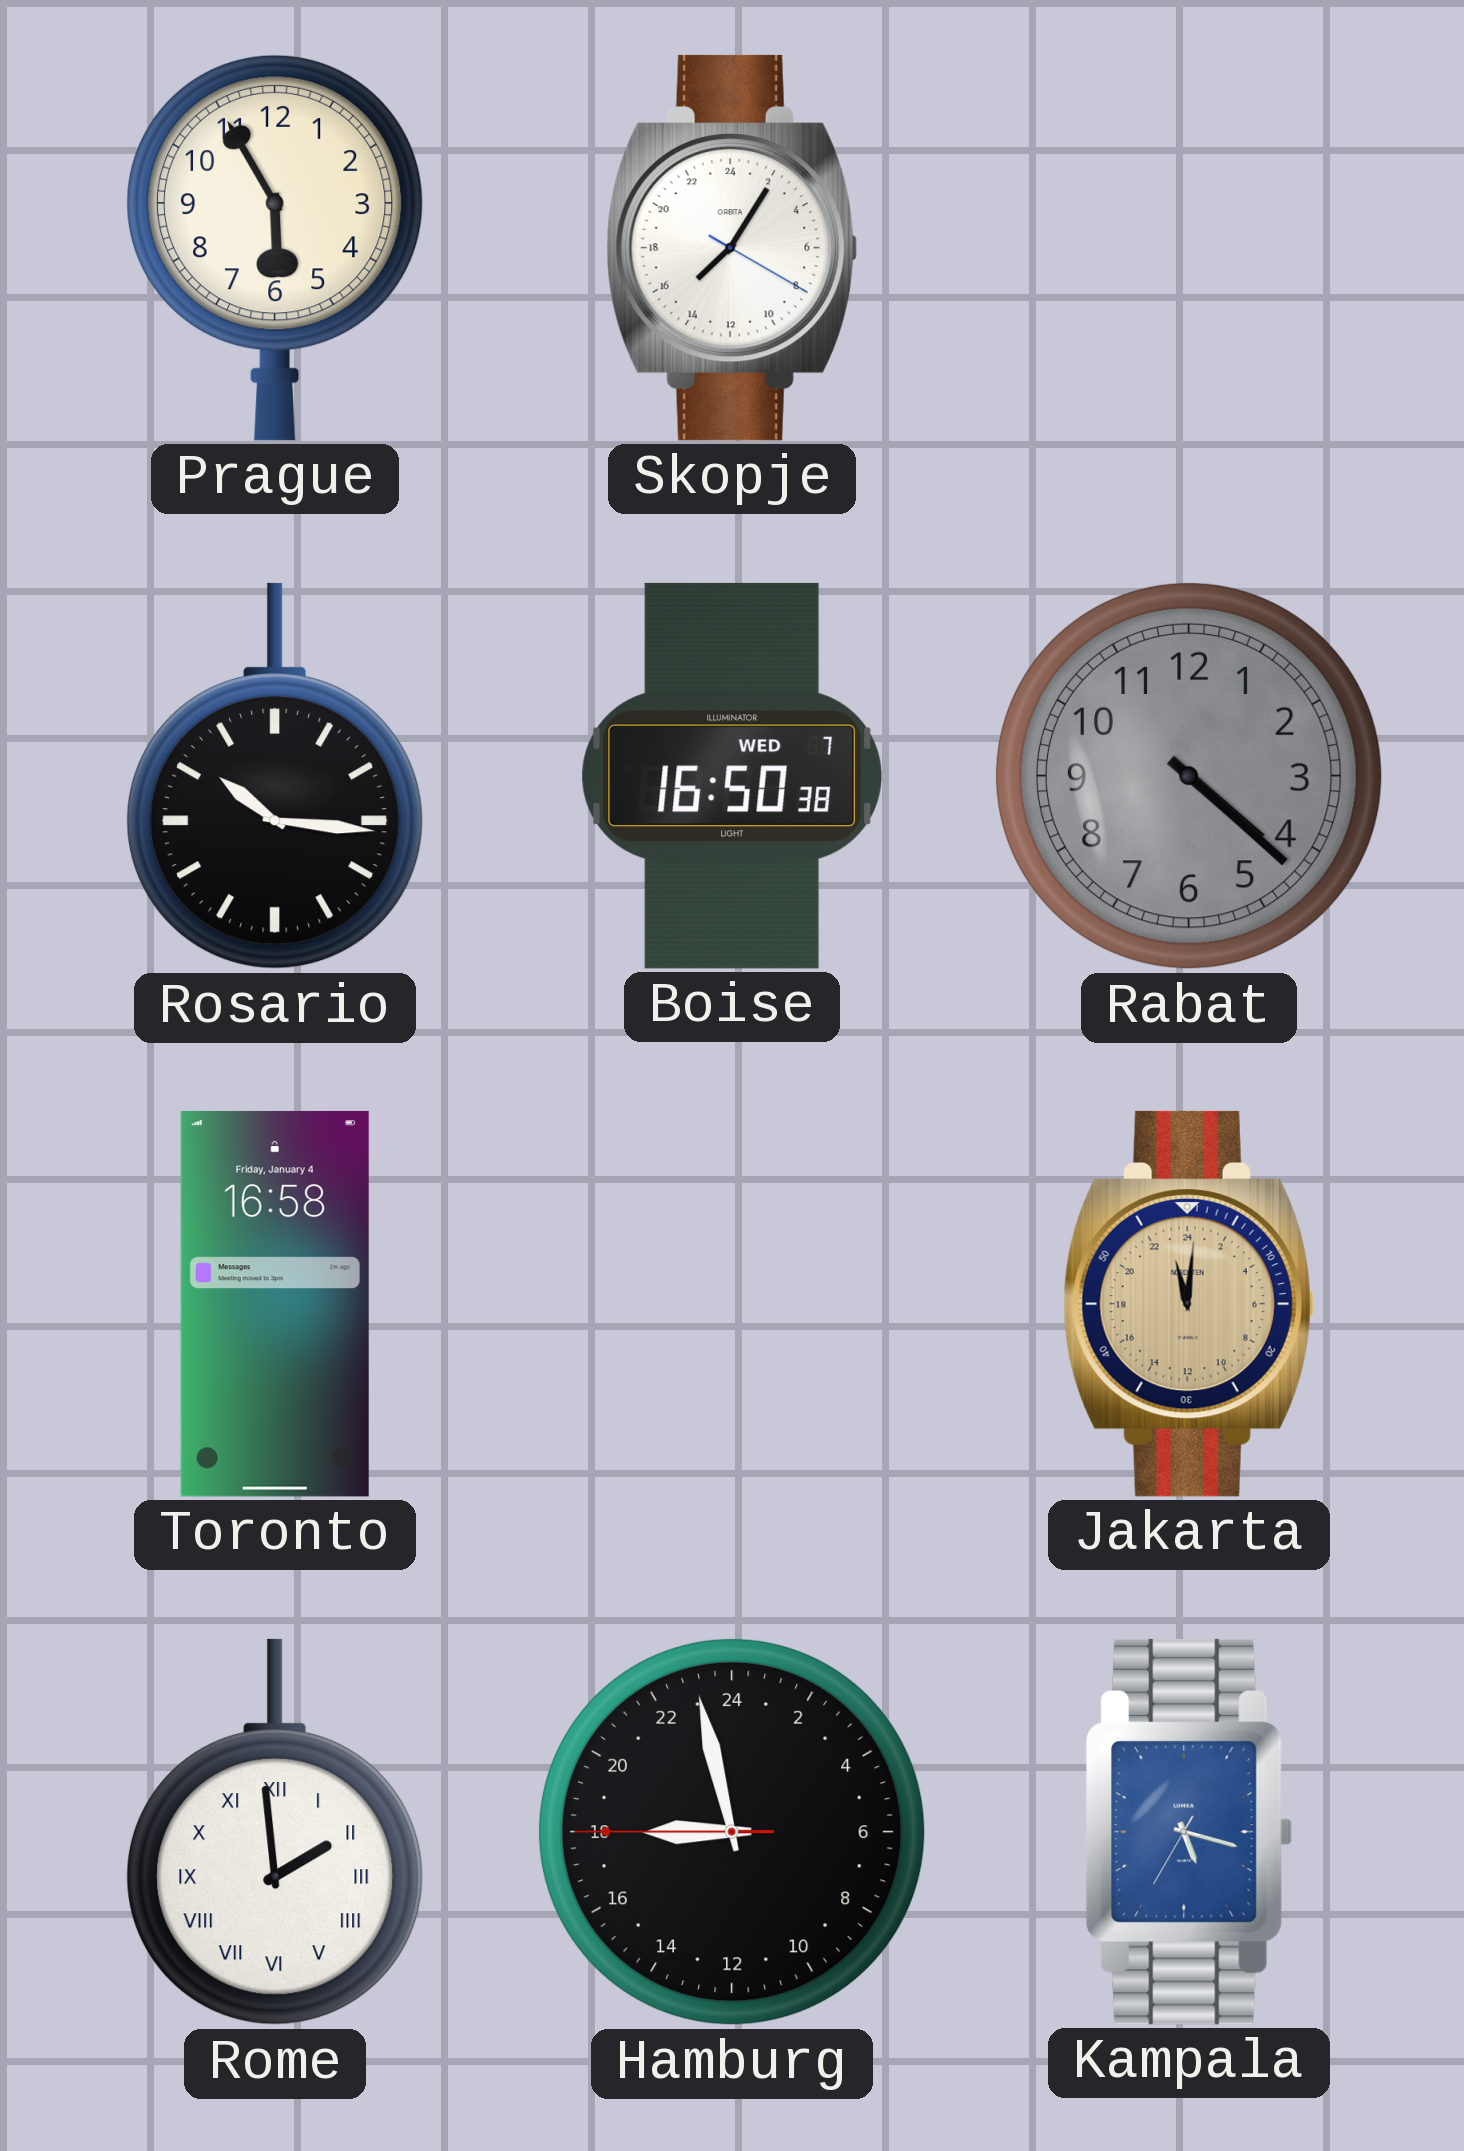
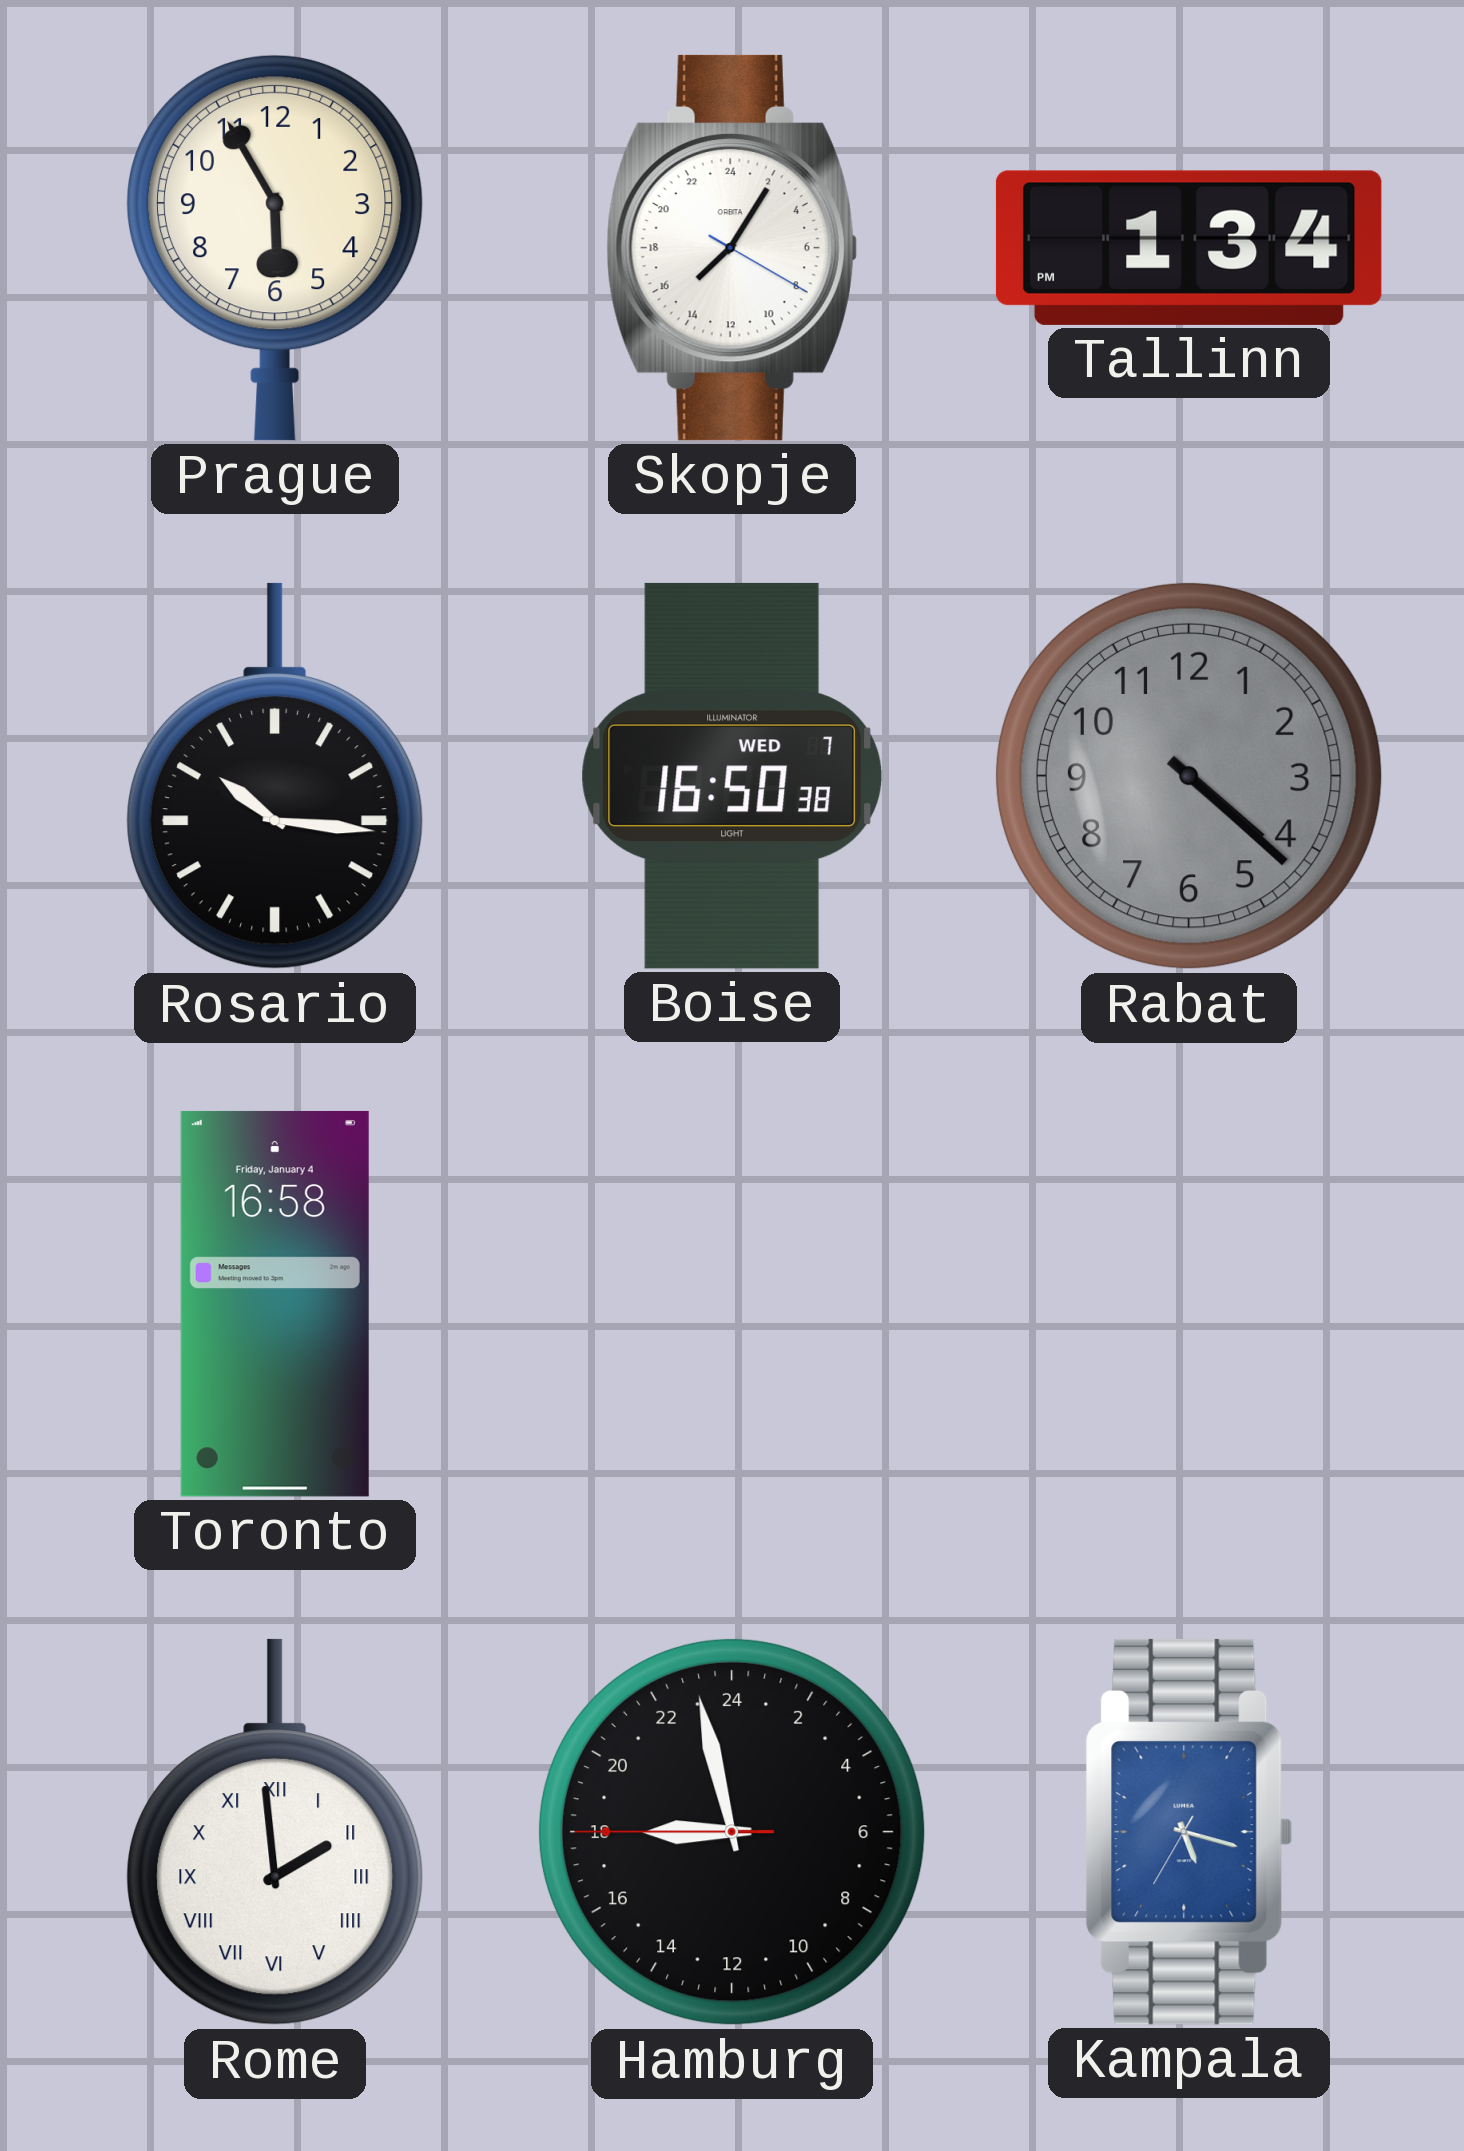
Tallinn: none -> 1:34
Jakarta: 23:01 -> none
